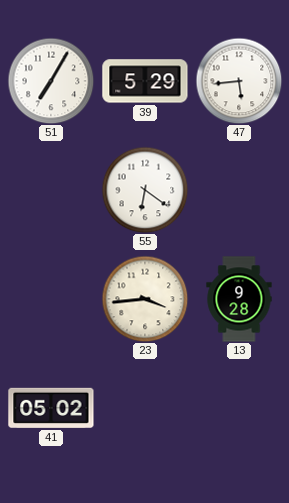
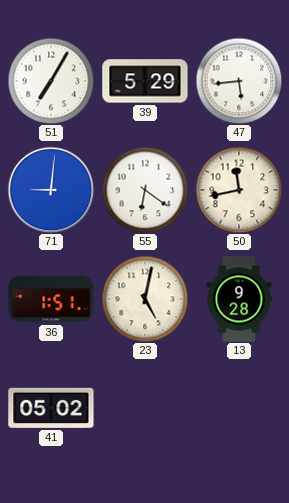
71: none -> 9:01
50: none -> 11:43
36: none -> 1:51
23: 3:44 -> 5:02
